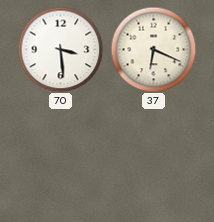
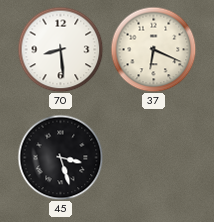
70: 3:29 -> 8:29
45: none -> 3:27
